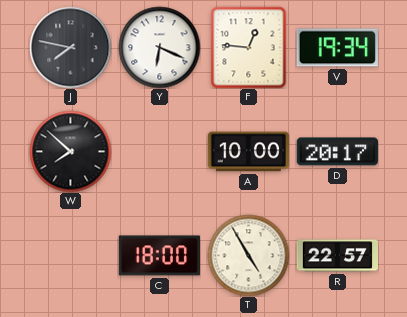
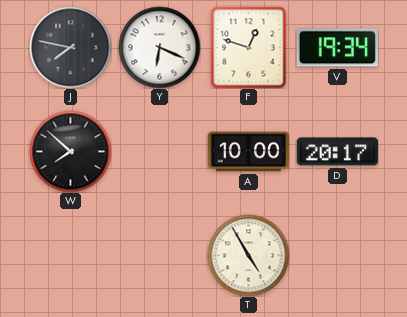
F: 12:46 -> 12:48
C: 18:00 -> none
R: 22:57 -> none
